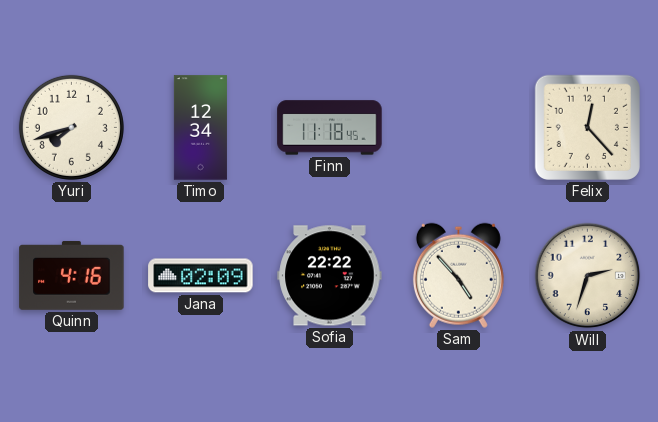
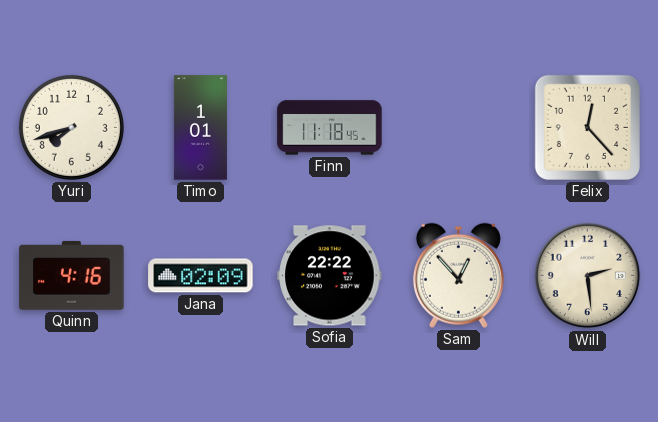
Timo: 12:34 -> 1:01
Sam: 4:53 -> 12:53
Will: 2:33 -> 2:29
